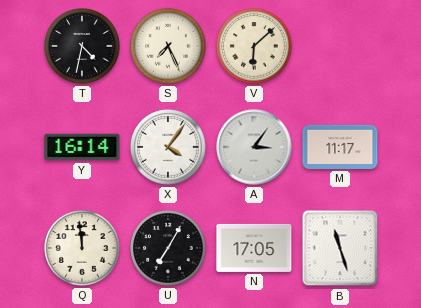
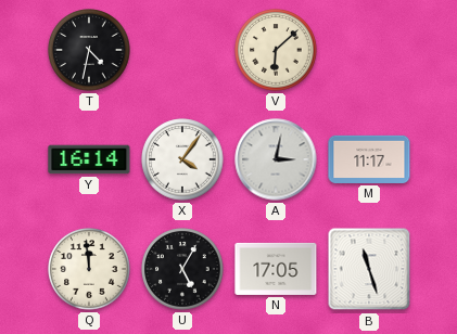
S: 7:26 -> none
A: 3:06 -> 3:02
U: 7:05 -> 5:05
